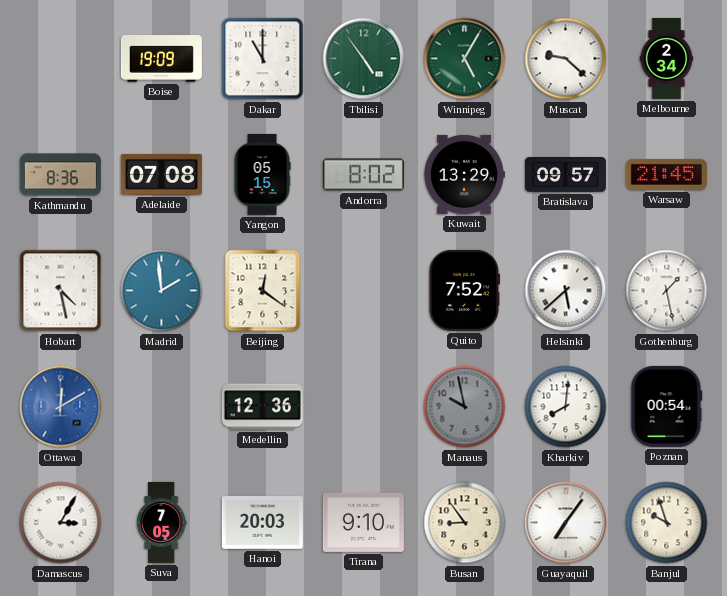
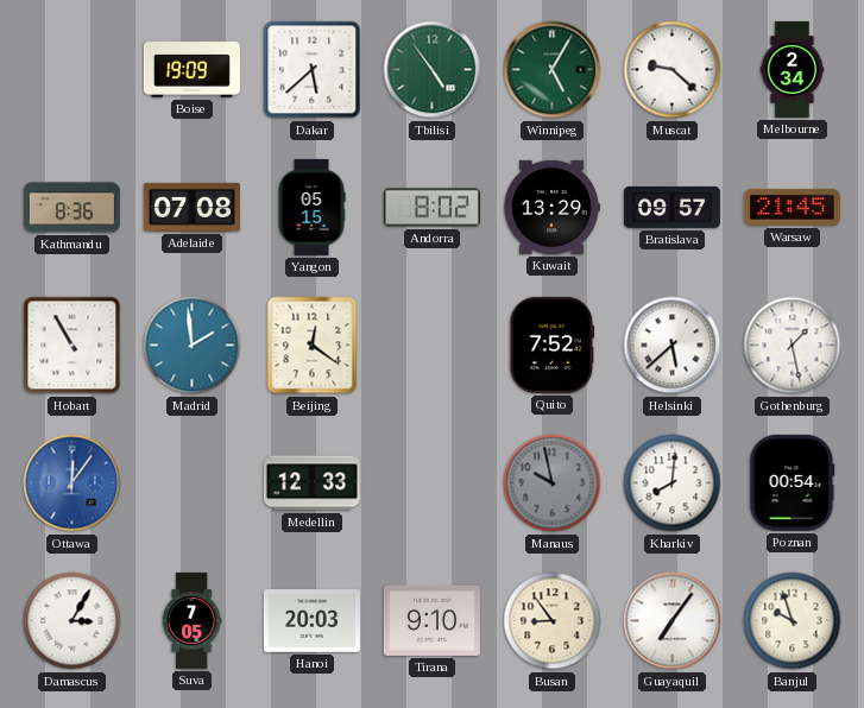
Dakar: 11:00 -> 5:38
Hobart: 4:28 -> 10:55
Ottawa: 12:10 -> 12:06
Medellin: 12:36 -> 12:33
